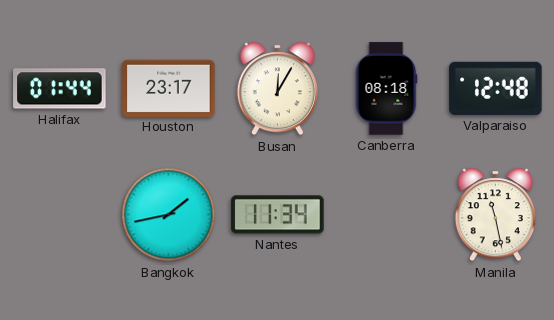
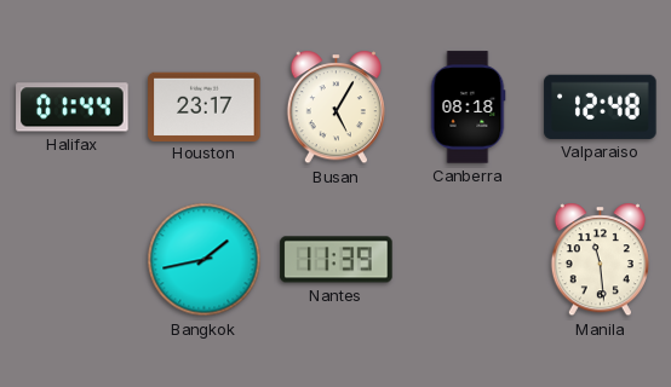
Busan: 12:05 -> 5:05
Nantes: 11:34 -> 11:39
Manila: 11:28 -> 11:29
